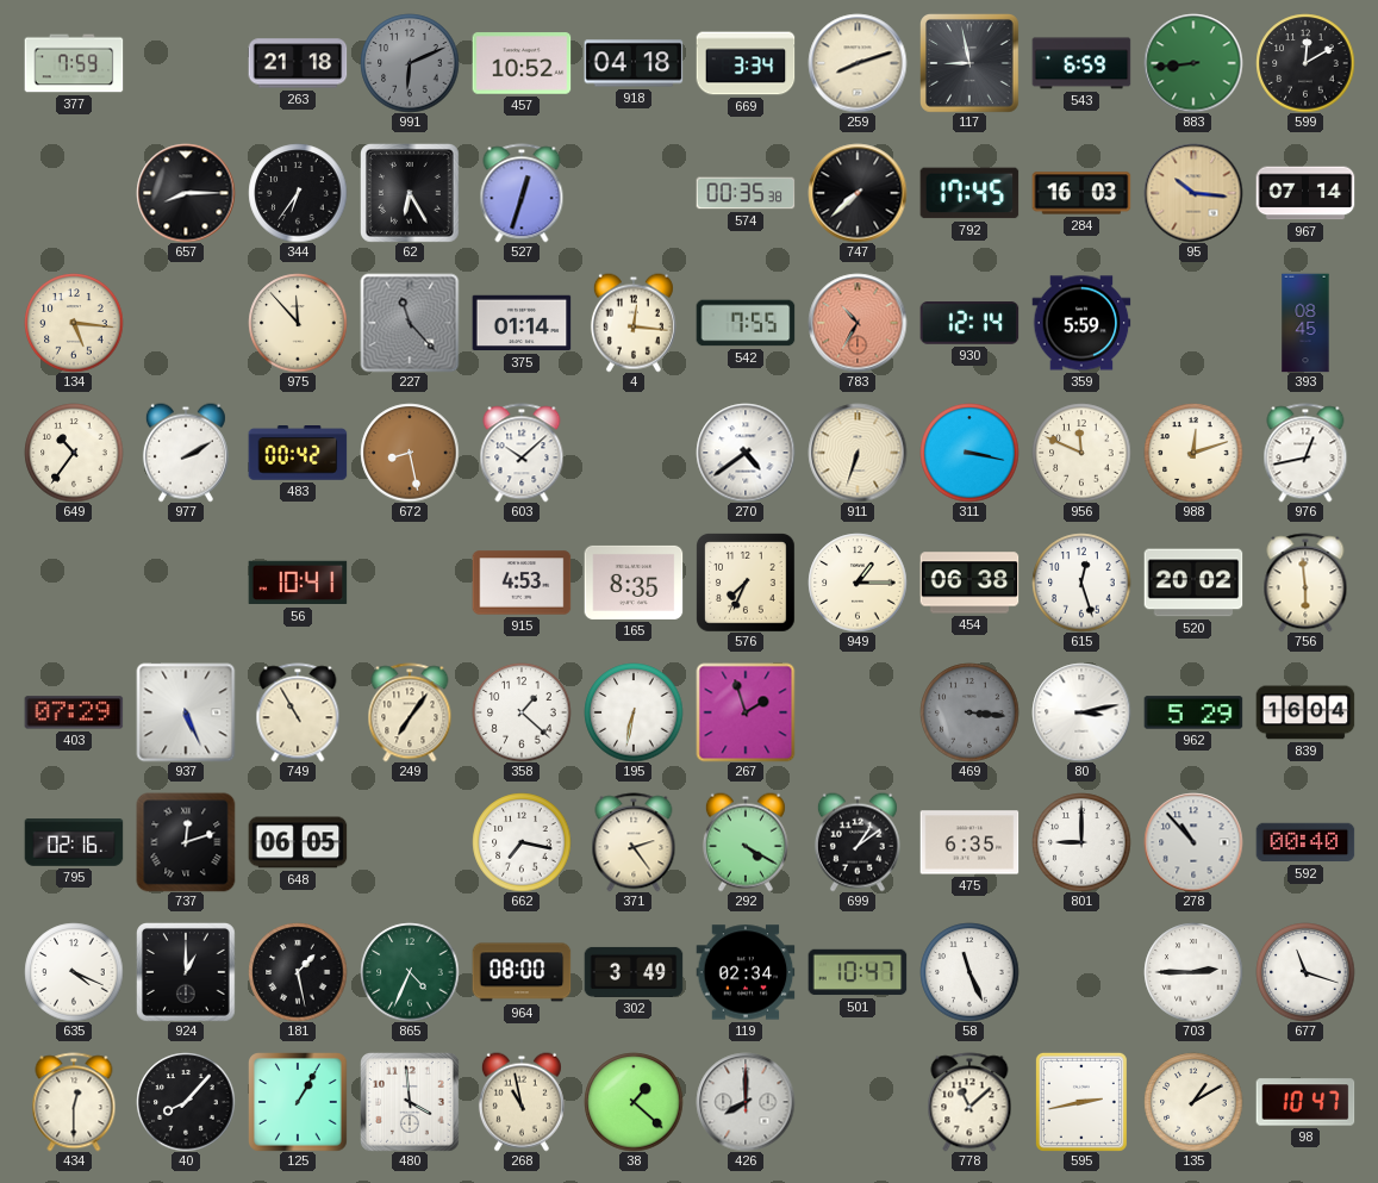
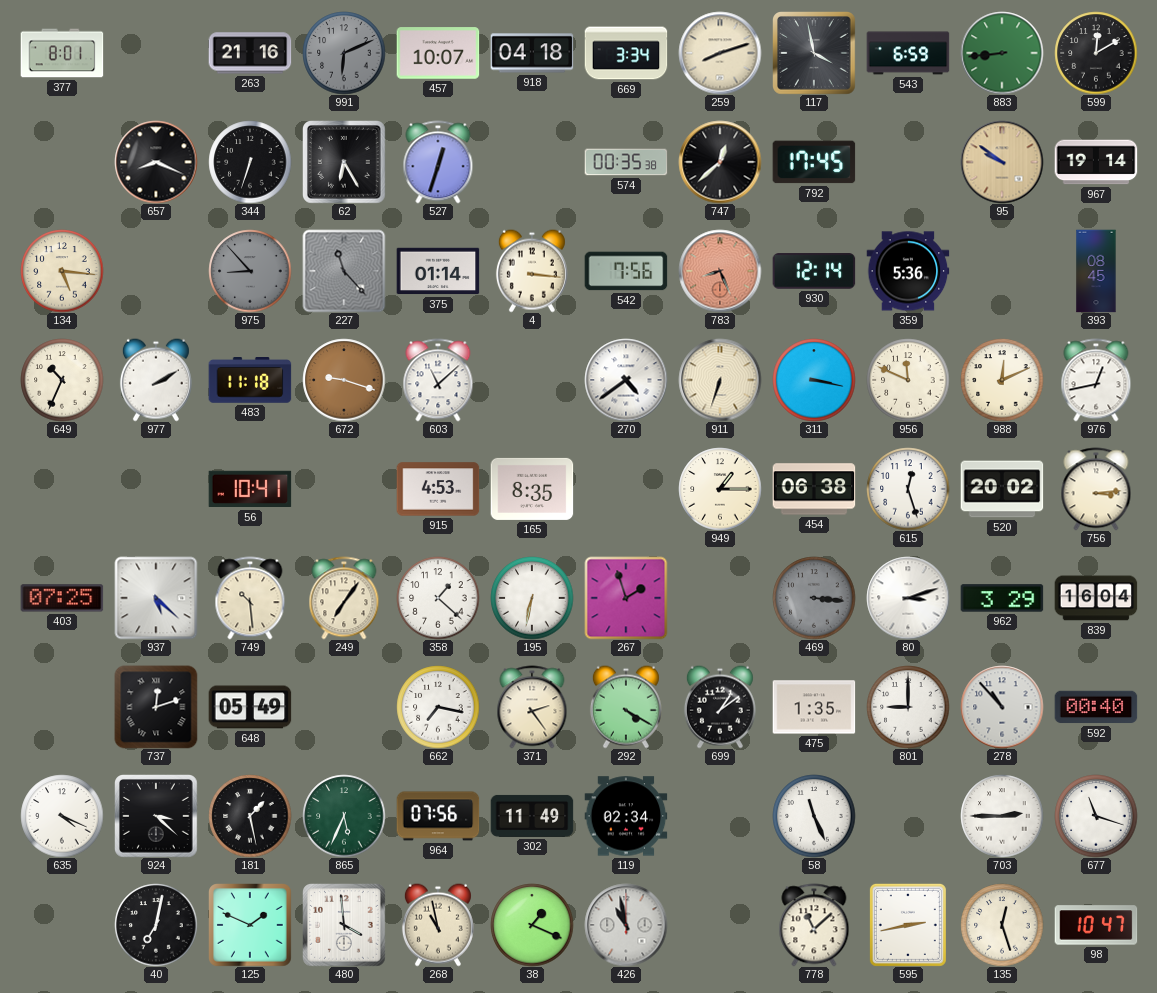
377: 7:59 -> 8:01
263: 21:18 -> 21:16
457: 10:52 -> 10:07
117: 8:58 -> 3:58
657: 8:15 -> 8:19
344: 6:36 -> 6:33
747: 7:38 -> 12:38
284: 16:03 -> none
95: 10:16 -> 9:51
967: 07:14 -> 19:14
975: 11:53 -> 8:53
975 dial: cream -> grey
4: 12:16 -> 3:16
542: 7:55 -> 7:56
783: 10:35 -> 8:26
359: 5:59 -> 5:36
649: 10:36 -> 10:34
483: 00:42 -> 11:18
672: 8:28 -> 9:18
603: 10:08 -> 11:08
988: 12:12 -> 12:11
576: 7:34 -> none
756: 5:59 -> 3:14
403: 07:29 -> 07:25
937: 5:26 -> 5:22
749: 10:55 -> 10:29
80: 3:13 -> 3:12
962: 5:29 -> 3:29
795: 02:16 -> none
648: 06:05 -> 05:49
475: 6:35 -> 1:35
924: 1:00 -> 3:22
865: 4:34 -> 5:34
964: 08:00 -> 07:56
302: 3:49 -> 11:49
501: 10:47 -> none
434: 12:30 -> none
40: 8:07 -> 7:02
125: 1:05 -> 1:49
38: 1:22 -> 1:19
426: 8:00 -> 10:58
135: 1:10 -> 12:27
